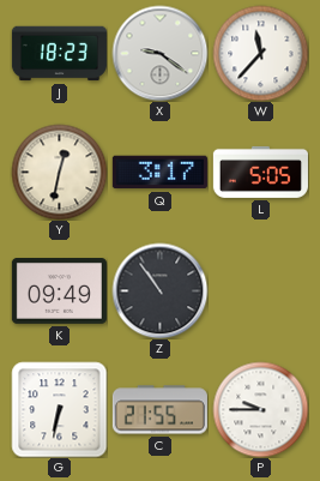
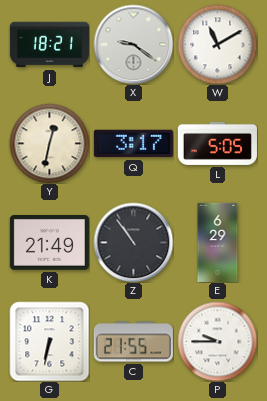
J: 18:23 -> 18:21
W: 11:37 -> 11:10
K: 09:49 -> 21:49
E: none -> 6:29
